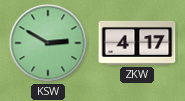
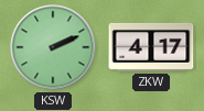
KSW: 2:50 -> 2:11
